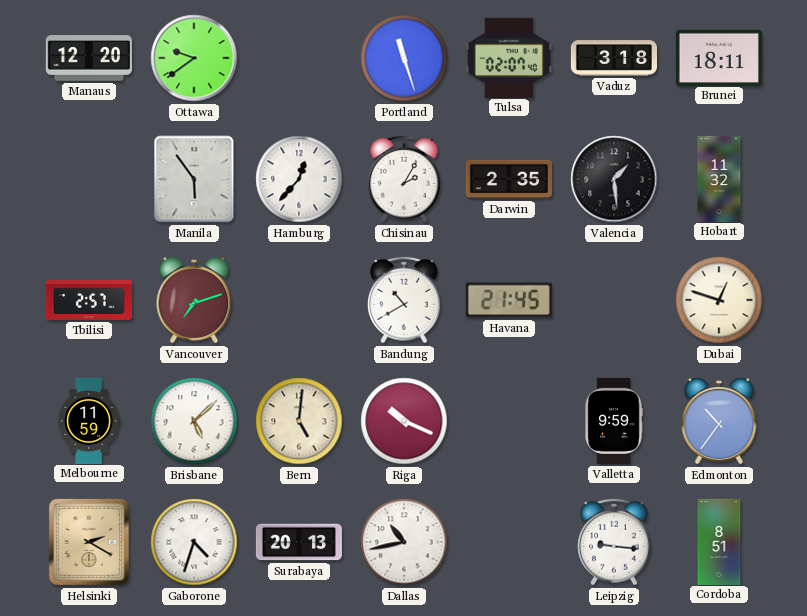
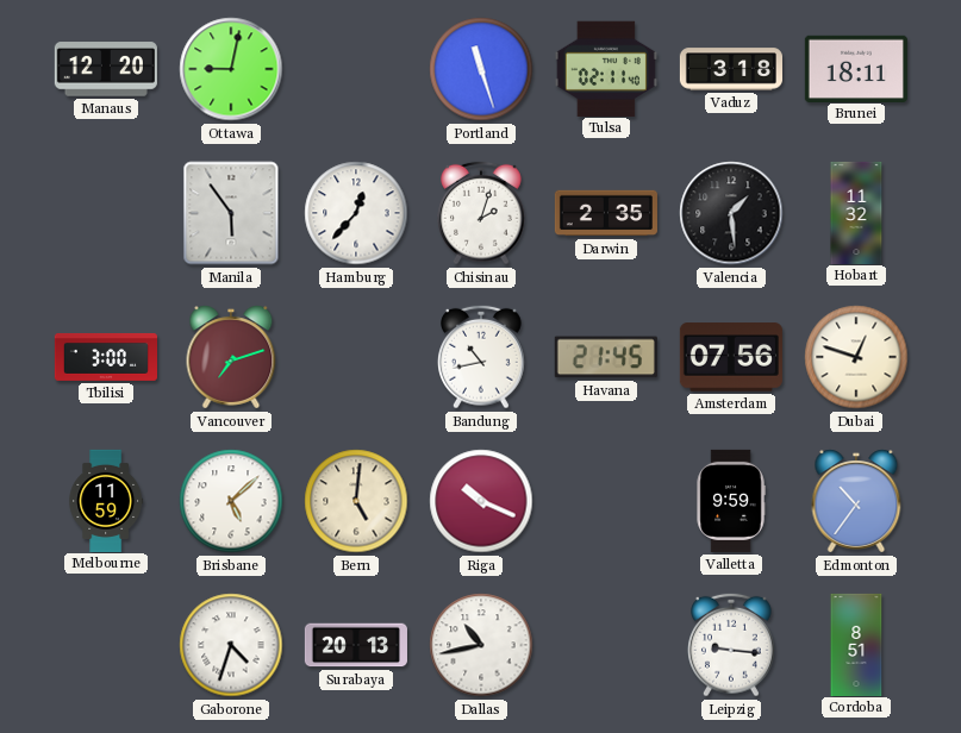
Ottawa: 9:39 -> 9:02
Tulsa: 02:07 -> 02:11
Chisinau: 2:05 -> 2:03
Tbilisi: 2:57 -> 3:00
Bandung: 10:40 -> 10:43
Amsterdam: none -> 07:56
Helsinki: 2:20 -> none
